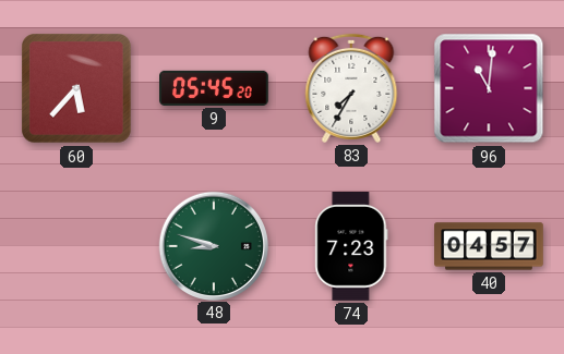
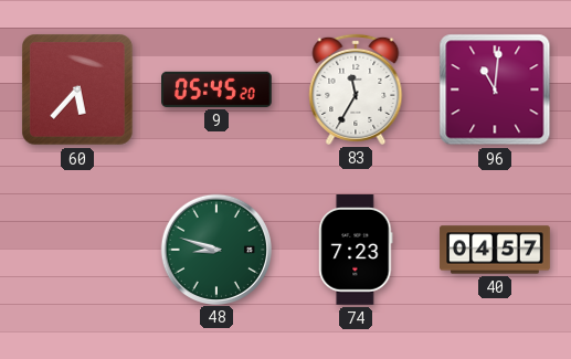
83: 7:35 -> 11:35
